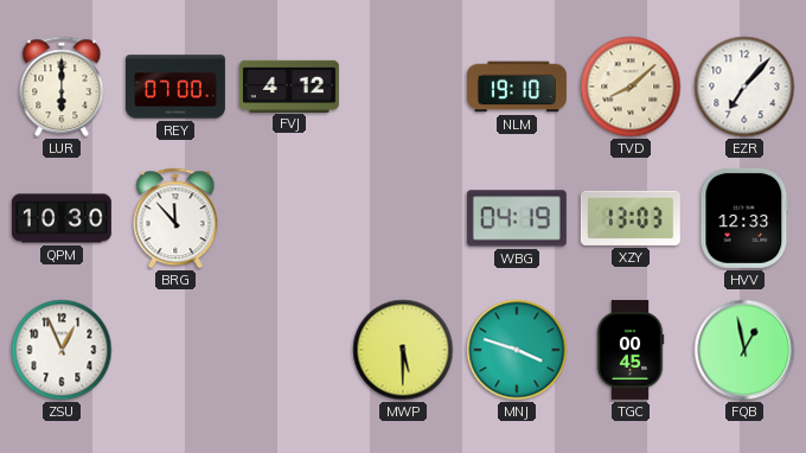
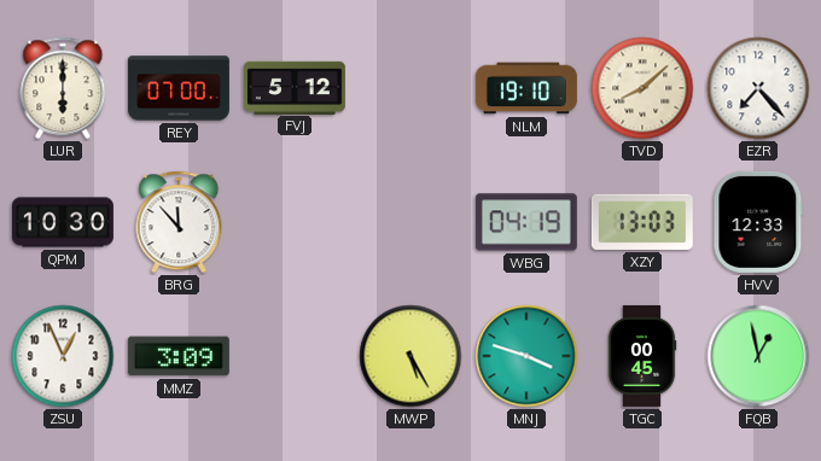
FVJ: 4:12 -> 5:12
EZR: 7:07 -> 7:23
MMZ: none -> 3:09
MWP: 5:30 -> 5:25
